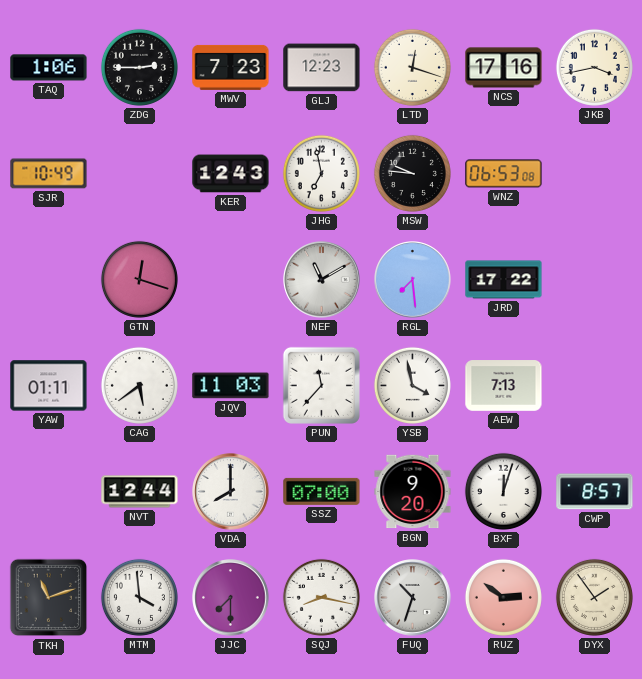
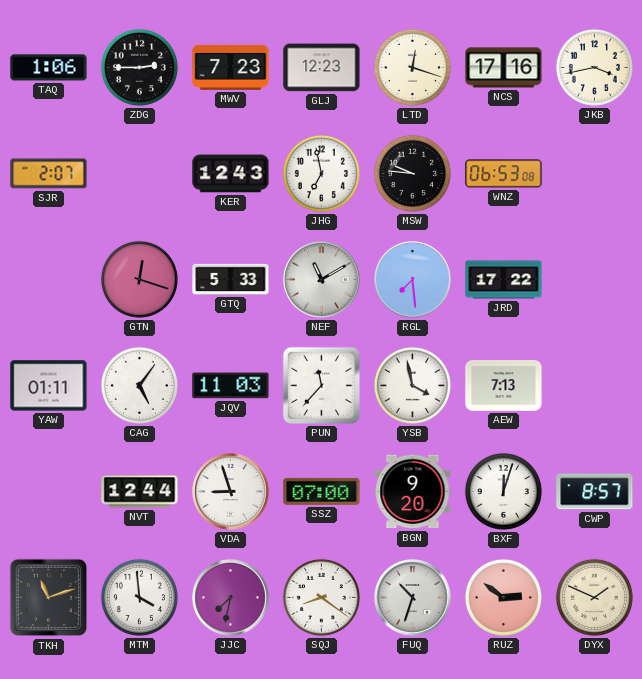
SJR: 10:49 -> 2:07
GTQ: none -> 5:33
CAG: 5:39 -> 5:06
VDA: 8:00 -> 8:57
JJC: 7:30 -> 7:32
SQJ: 8:17 -> 8:21
DYX: 1:54 -> 1:49
